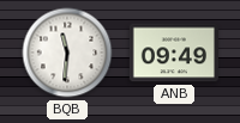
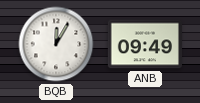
BQB: 11:31 -> 12:05
